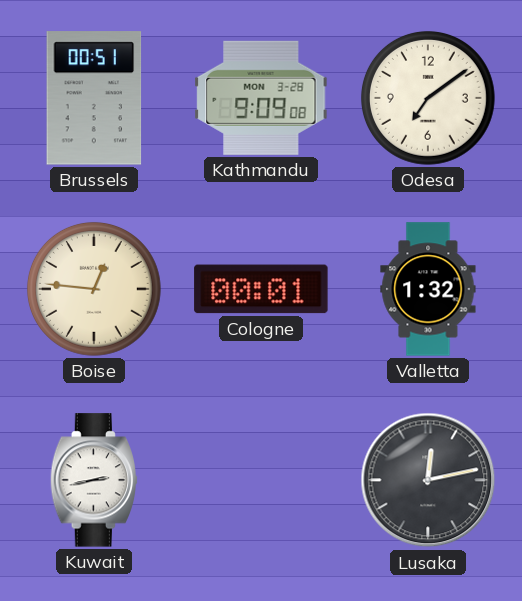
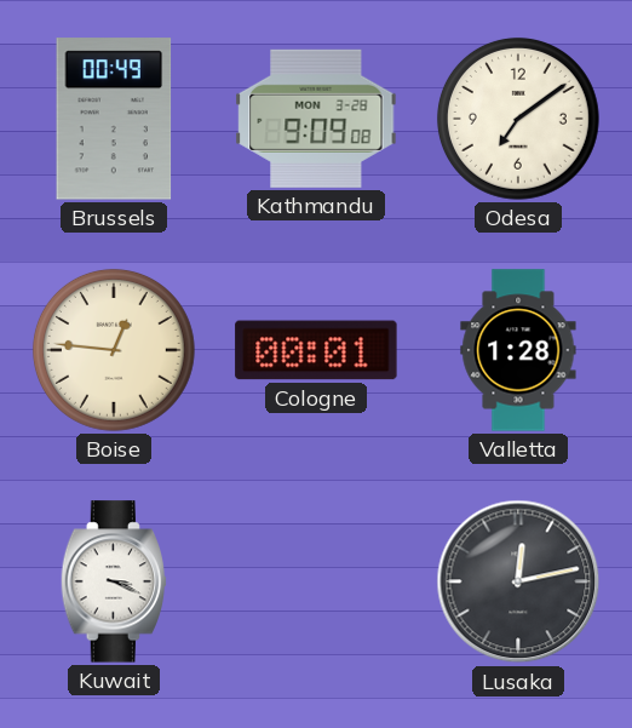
Brussels: 00:51 -> 00:49
Valletta: 1:32 -> 1:28
Kuwait: 2:43 -> 3:19
